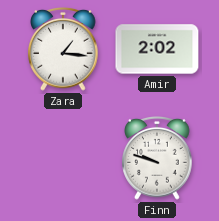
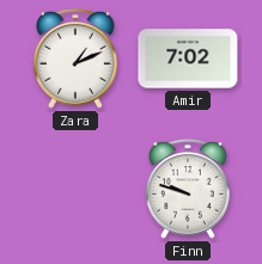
Zara: 1:16 -> 1:11
Amir: 2:02 -> 7:02
